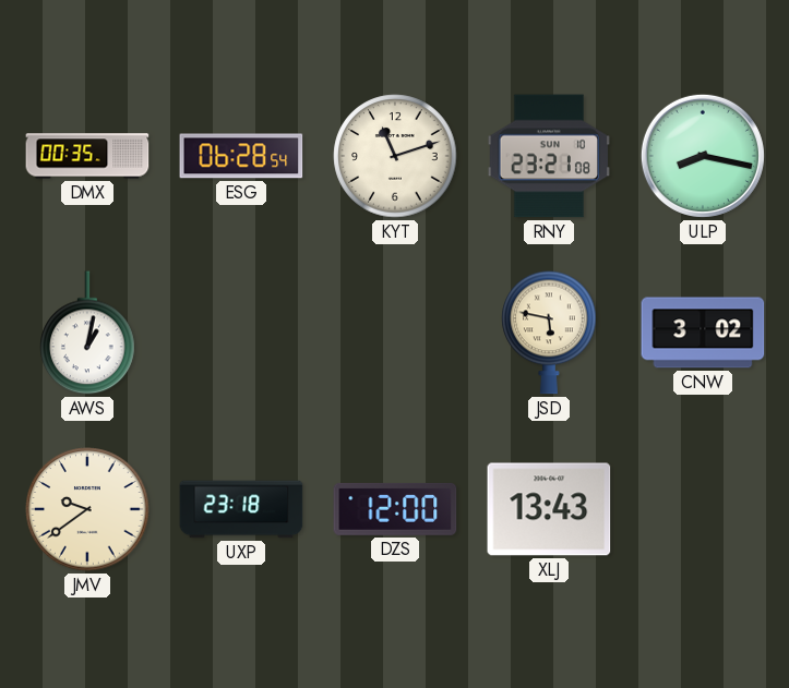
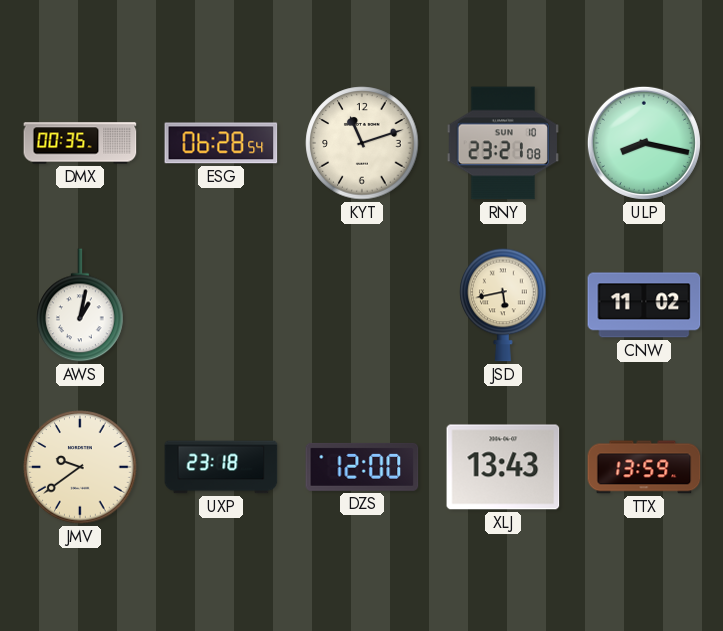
JSD: 5:47 -> 5:43
CNW: 3:02 -> 11:02
TTX: none -> 13:59
